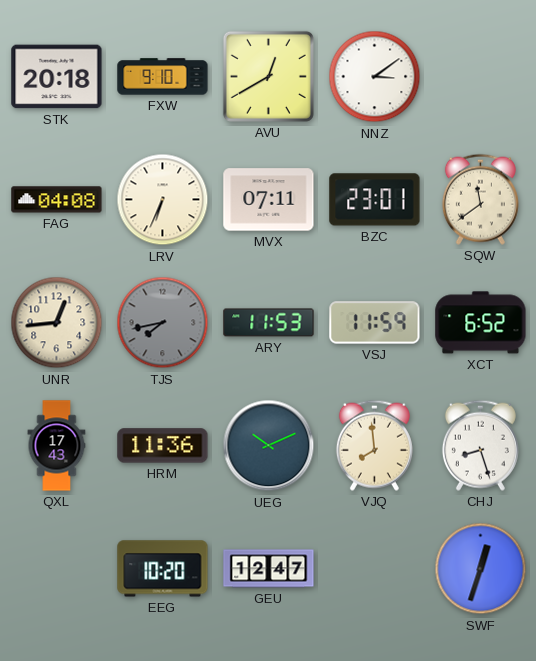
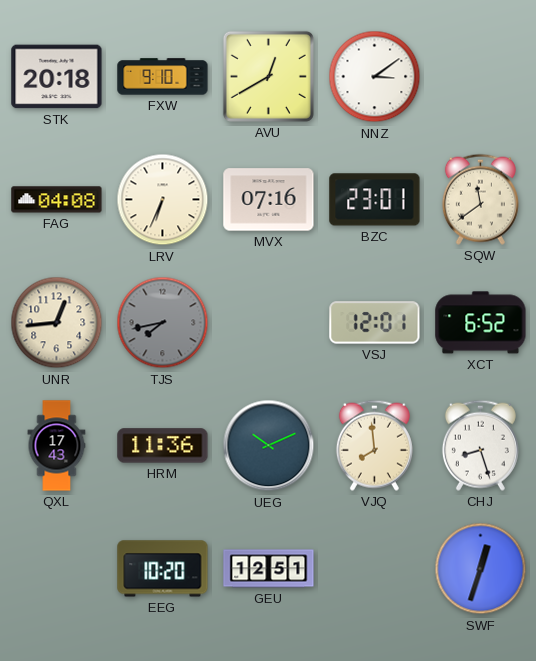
MVX: 07:11 -> 07:16
ARY: 11:53 -> none
VSJ: 11:59 -> 12:01
GEU: 12:47 -> 12:51
